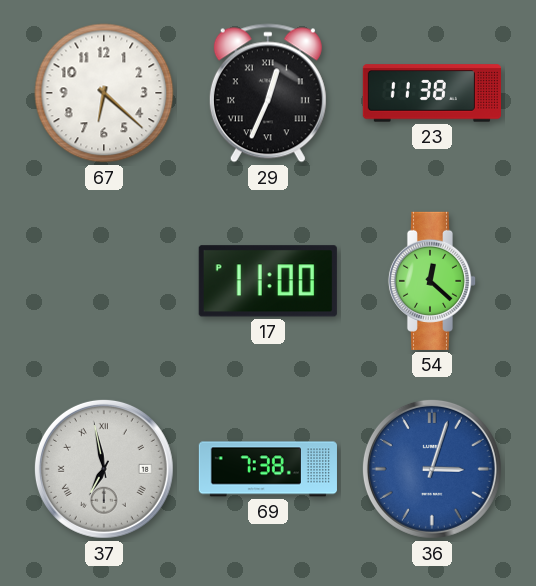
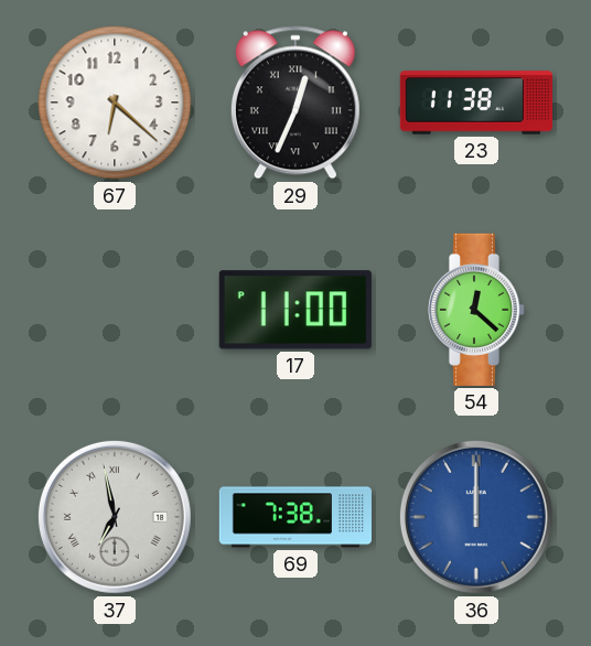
36: 3:03 -> 12:00
